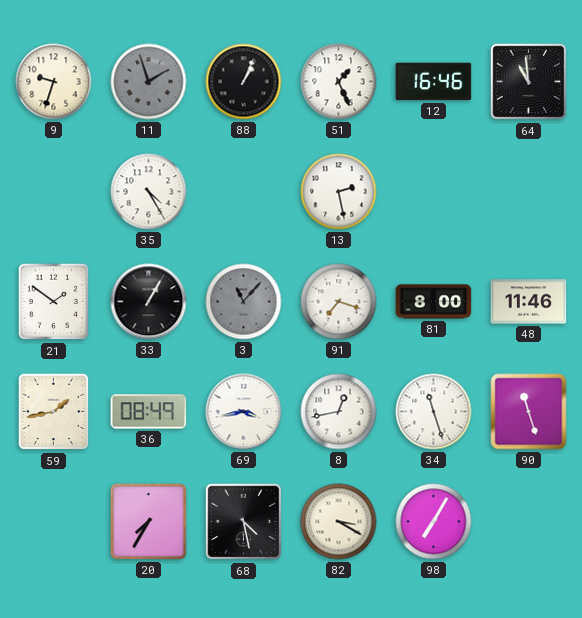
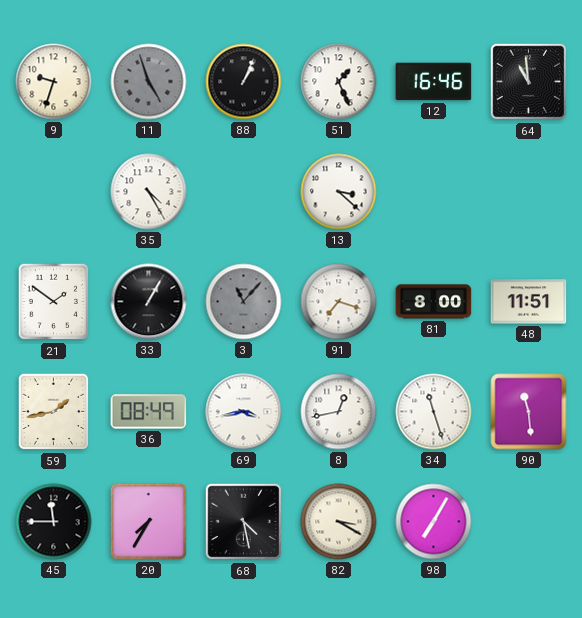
11: 1:57 -> 4:57
13: 2:28 -> 3:22
48: 11:46 -> 11:51
90: 11:27 -> 11:29
45: none -> 11:45
